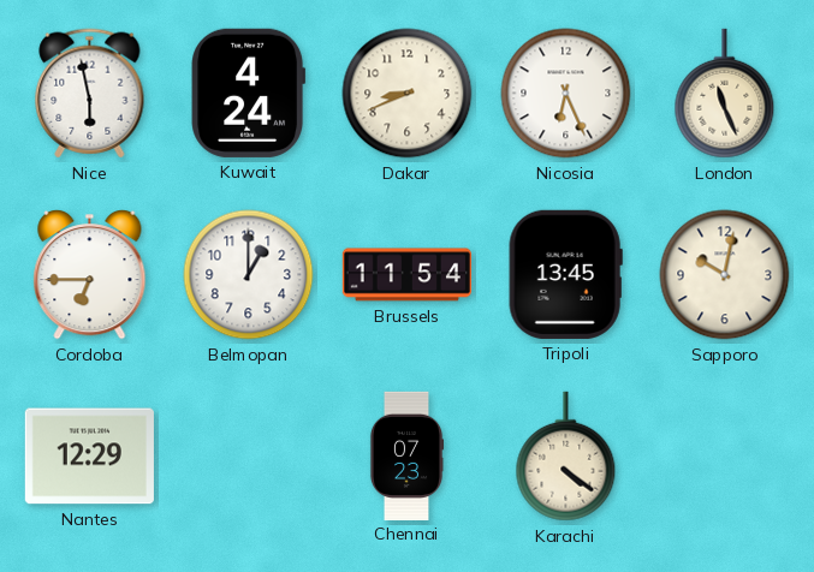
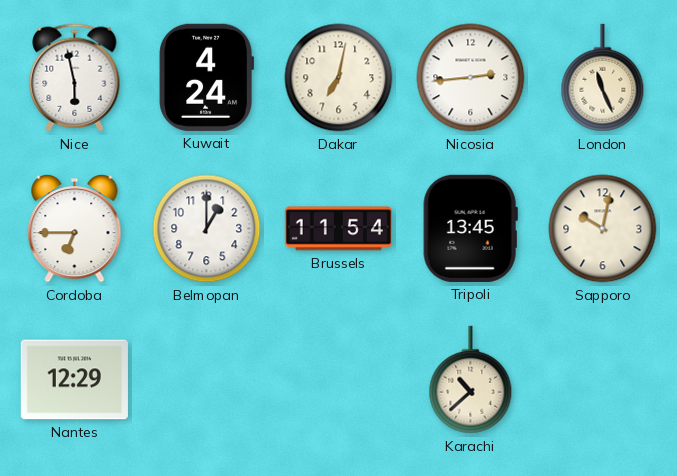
Dakar: 8:41 -> 7:02
Nicosia: 6:26 -> 2:44
Chennai: 07:23 -> none
Karachi: 4:21 -> 10:38
